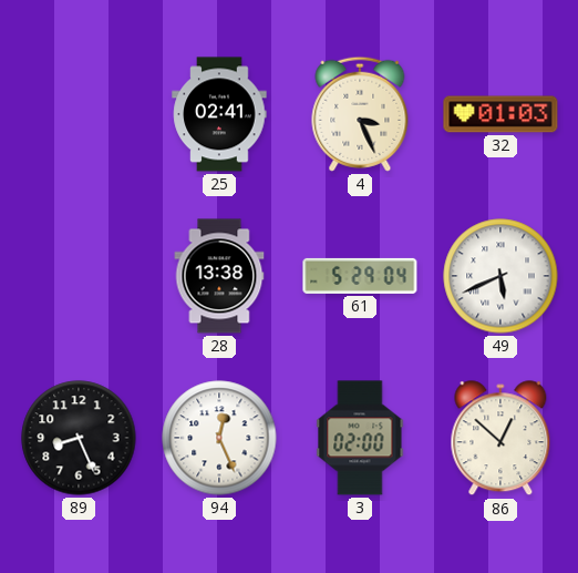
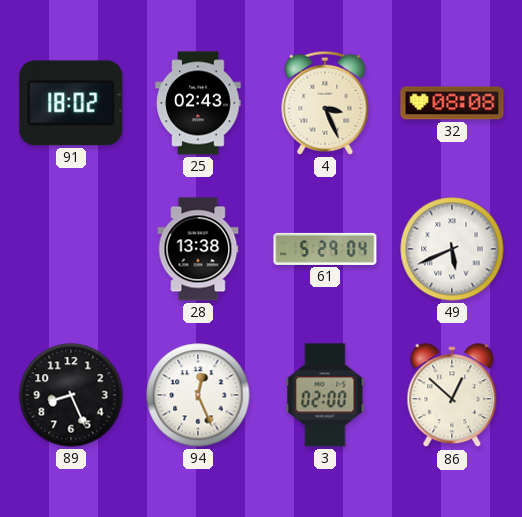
91: none -> 18:02
25: 02:41 -> 02:43
32: 01:03 -> 08:08
